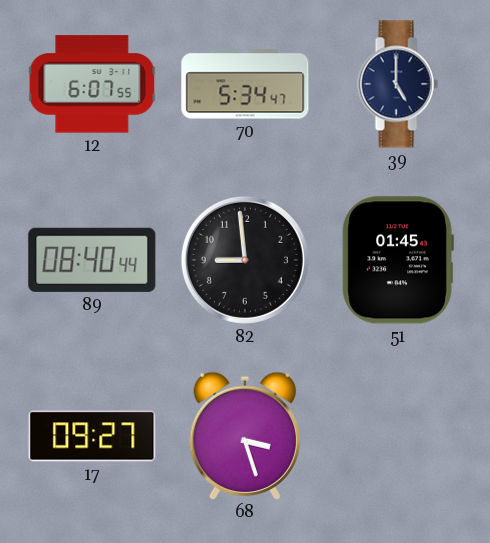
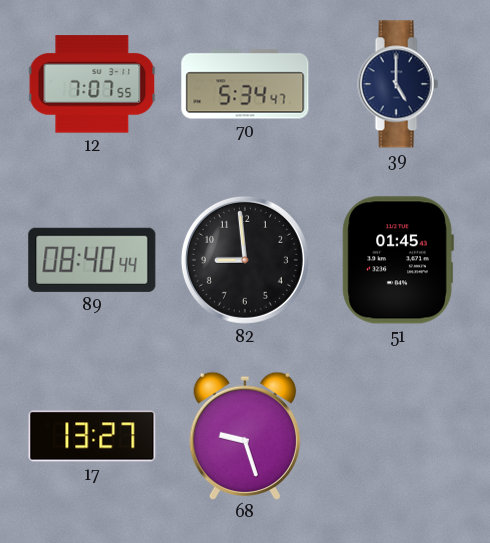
12: 6:07 -> 7:07
17: 09:27 -> 13:27
68: 3:27 -> 9:27
